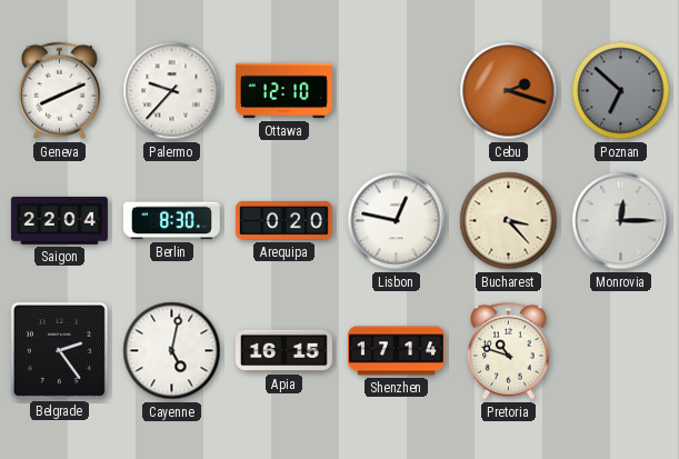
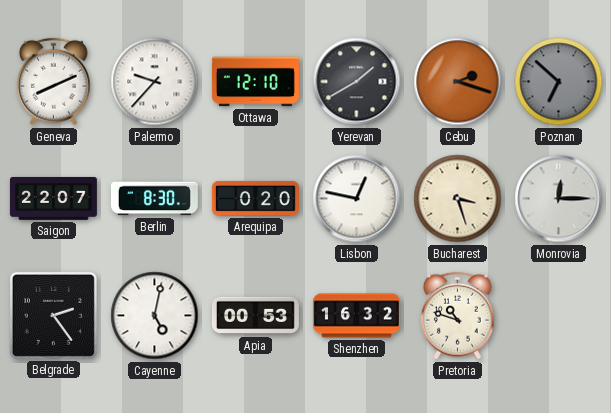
Yerevan: none -> 1:40
Saigon: 22:04 -> 22:07
Bucharest: 3:23 -> 3:27
Apia: 16:15 -> 00:53
Shenzhen: 17:14 -> 16:32
